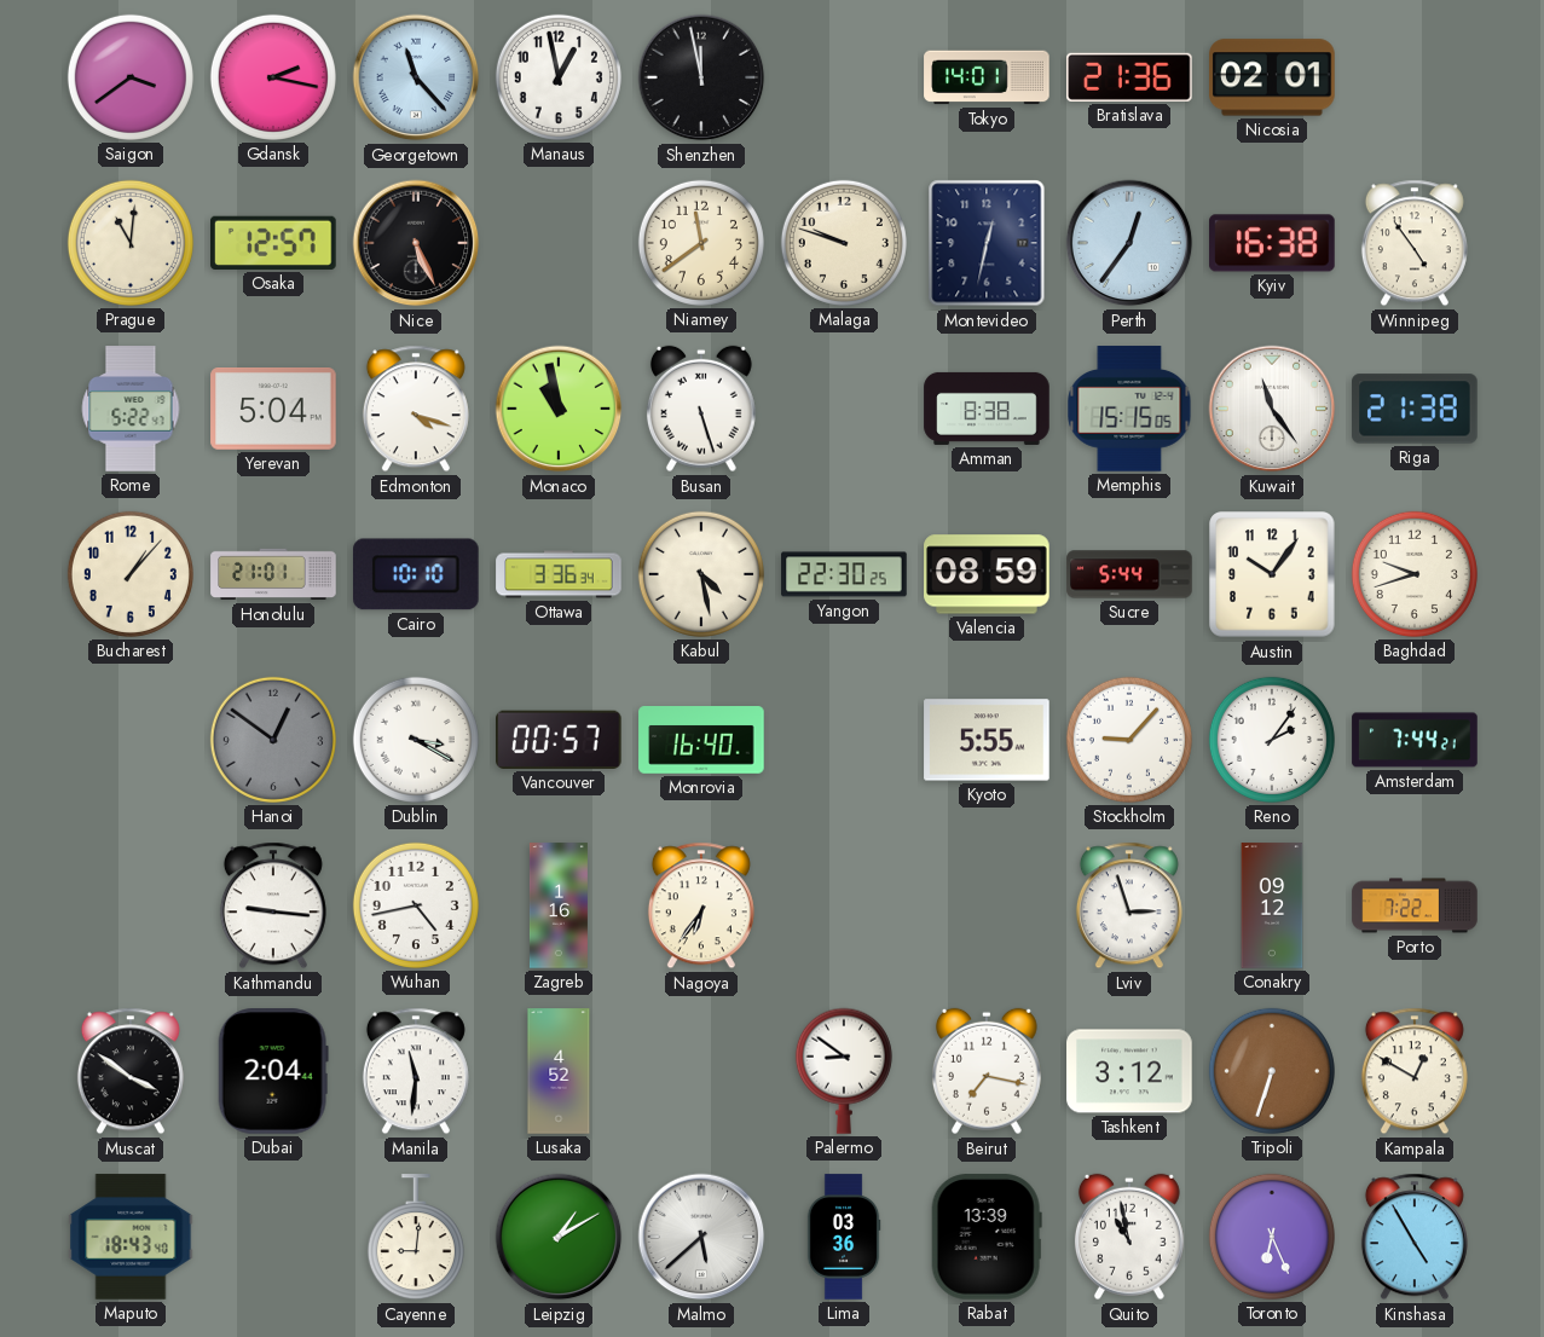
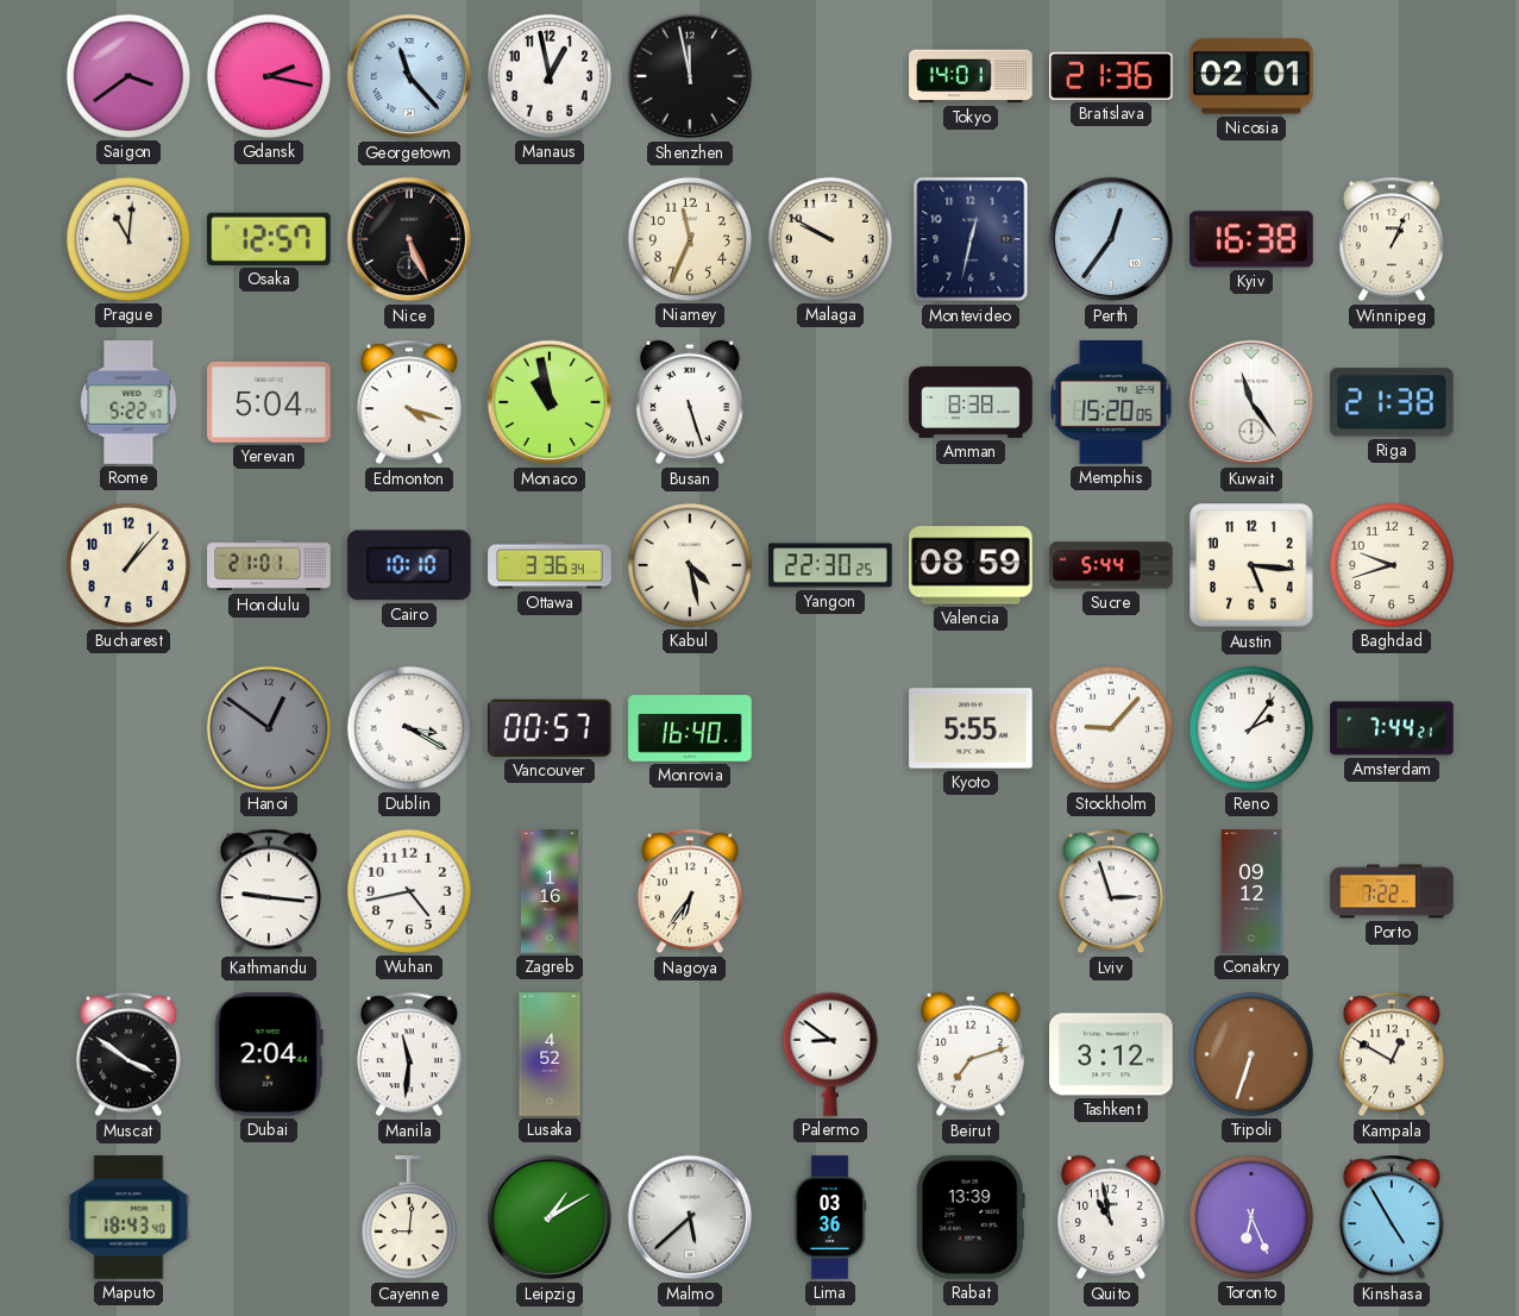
Niamey: 11:39 -> 11:34
Malaga: 9:48 -> 9:50
Winnipeg: 4:54 -> 1:04
Memphis: 15:15 -> 15:20
Austin: 10:06 -> 5:16
Beirut: 7:17 -> 7:12
